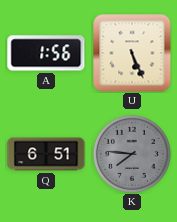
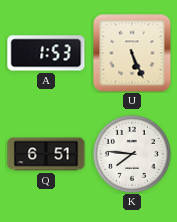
A: 1:56 -> 1:53
K dial: grey -> white
